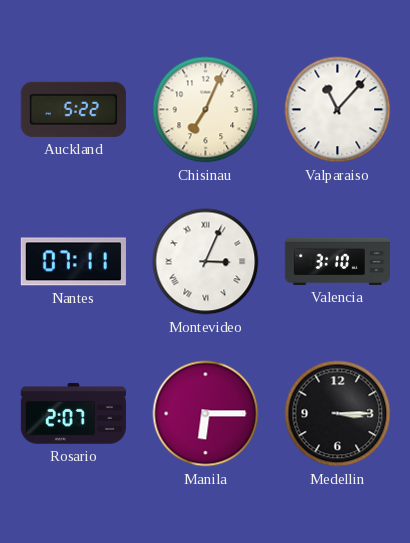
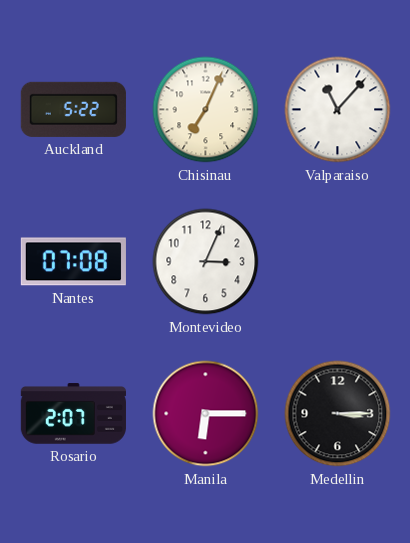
Nantes: 07:11 -> 07:08
Montevideo numerals: Roman -> Arabic
Valencia: 3:10 -> none
